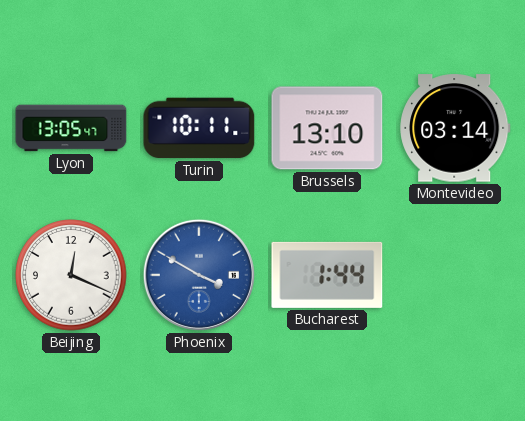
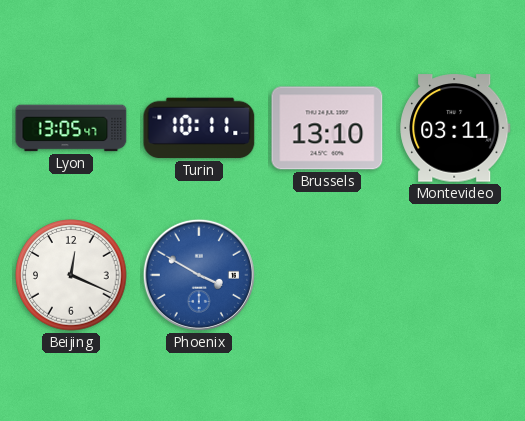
Montevideo: 03:14 -> 03:11
Bucharest: 1:44 -> none
